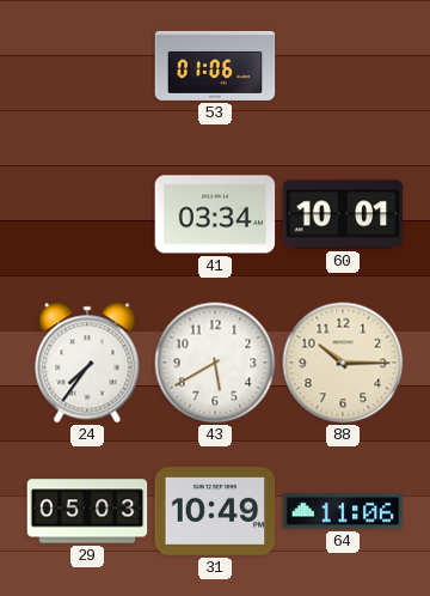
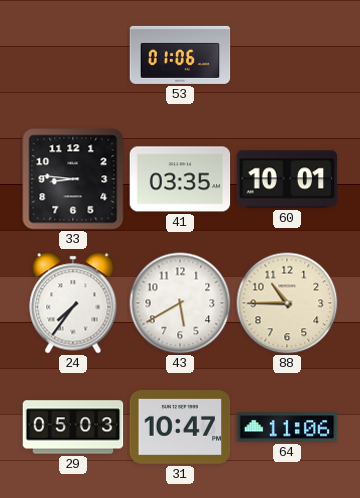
33: none -> 8:46
41: 03:34 -> 03:35
88: 10:15 -> 10:45
31: 10:49 -> 10:47
